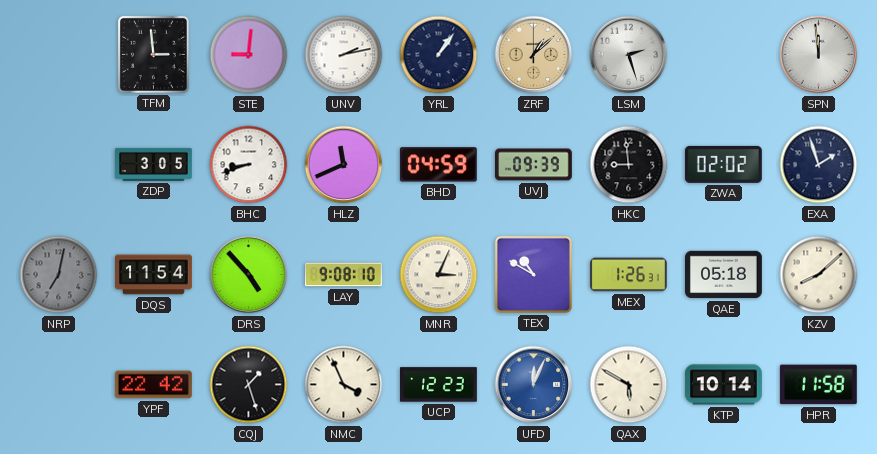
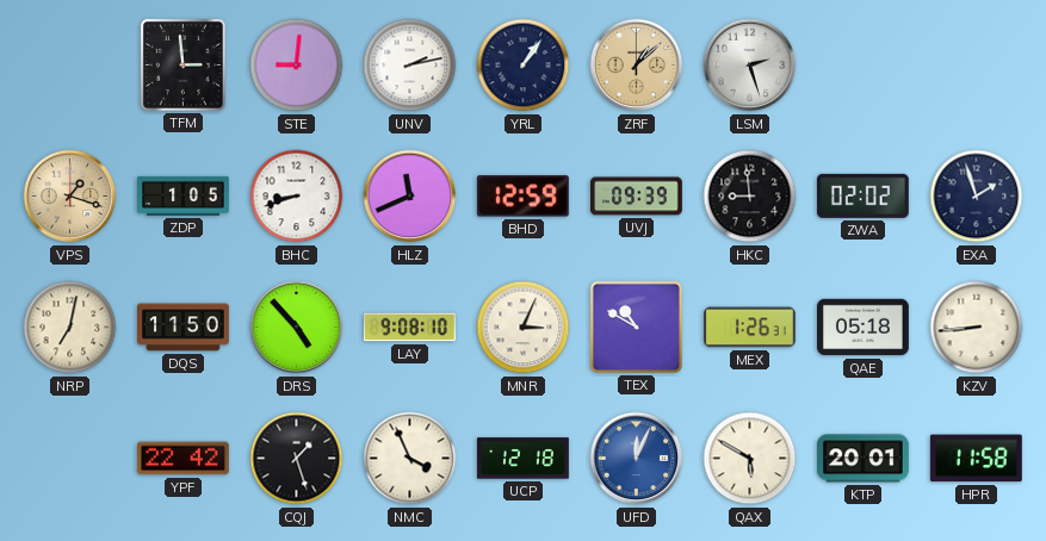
SPN: 11:59 -> none
VPS: none -> 1:18
ZDP: 3:05 -> 1:05
BHD: 04:59 -> 12:59
NRP dial: grey -> cream
DQS: 11:54 -> 11:50
KZV: 8:08 -> 8:44
UCP: 12:23 -> 12:18
KTP: 10:14 -> 20:01
